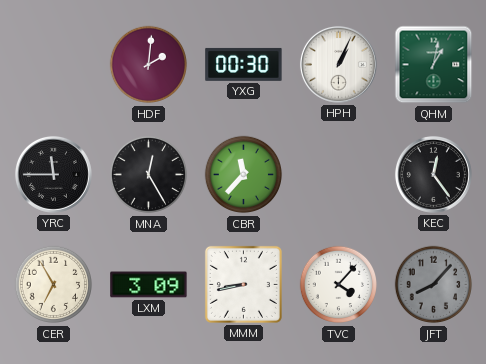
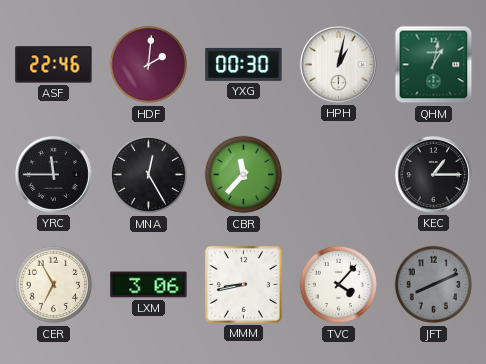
ASF: none -> 22:46
HPH: 1:04 -> 1:02
KEC: 12:24 -> 1:15
LXM: 3:09 -> 3:06
JFT: 8:07 -> 8:11
